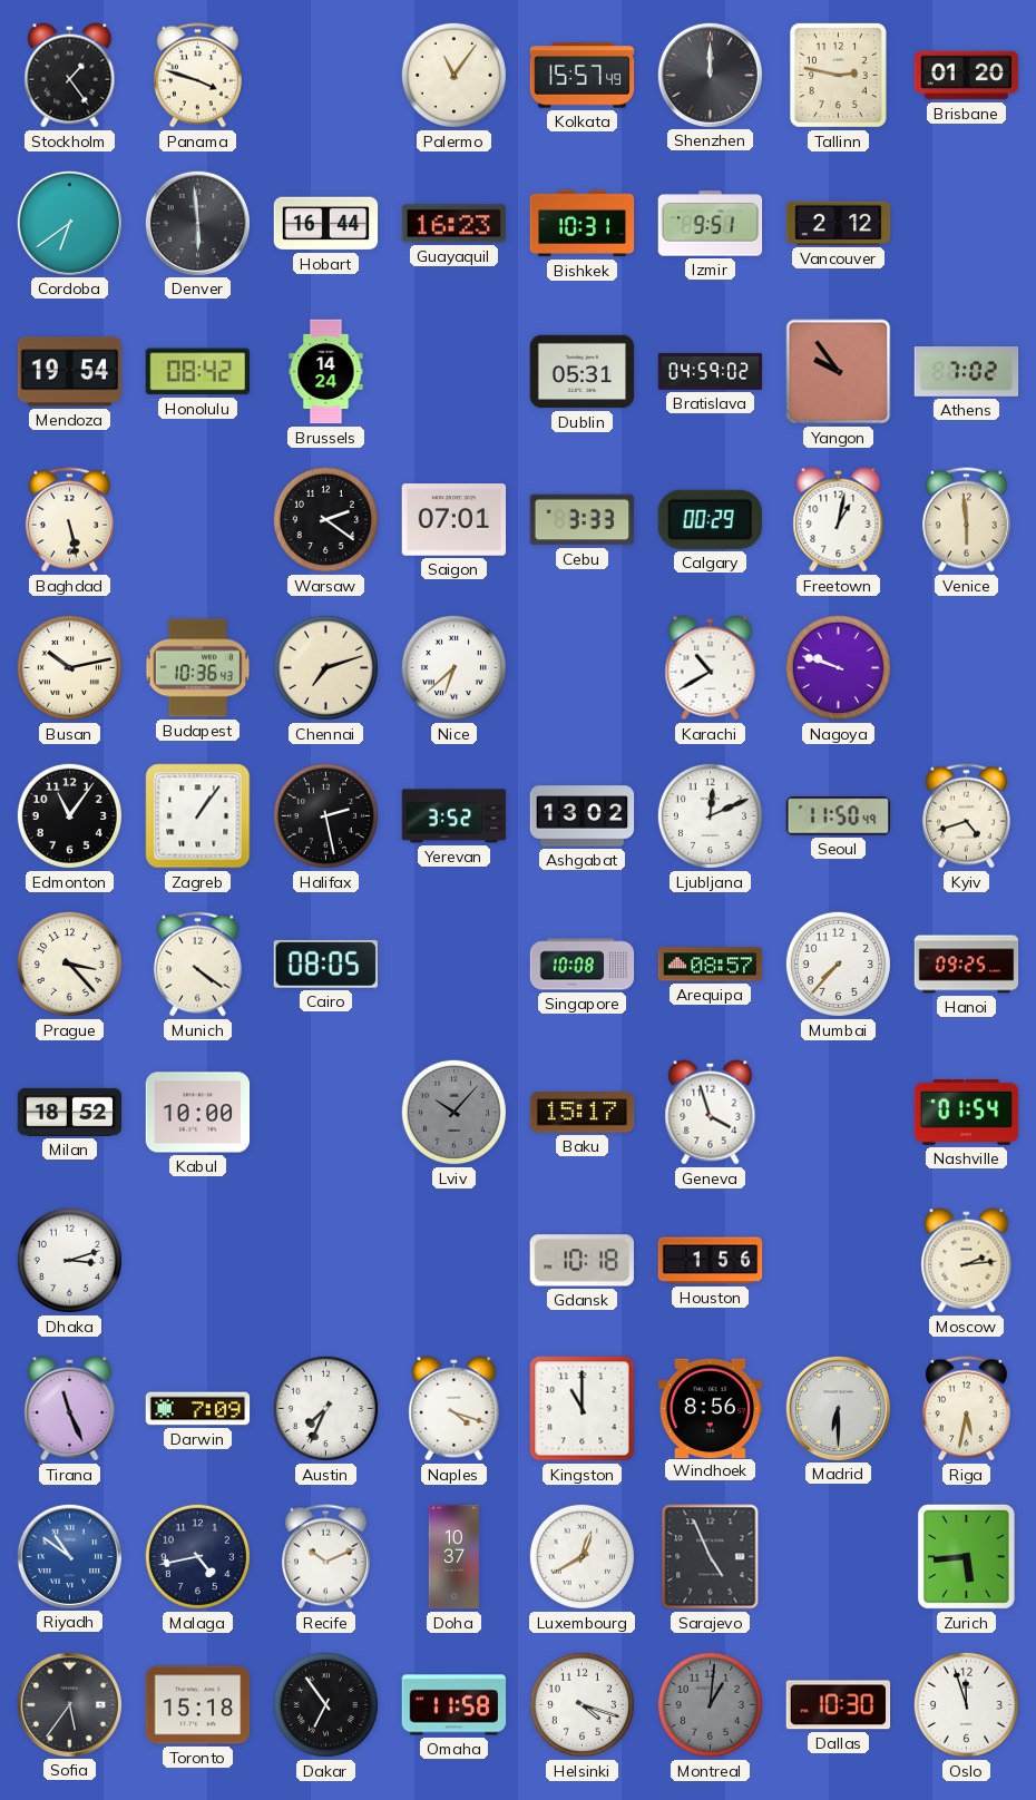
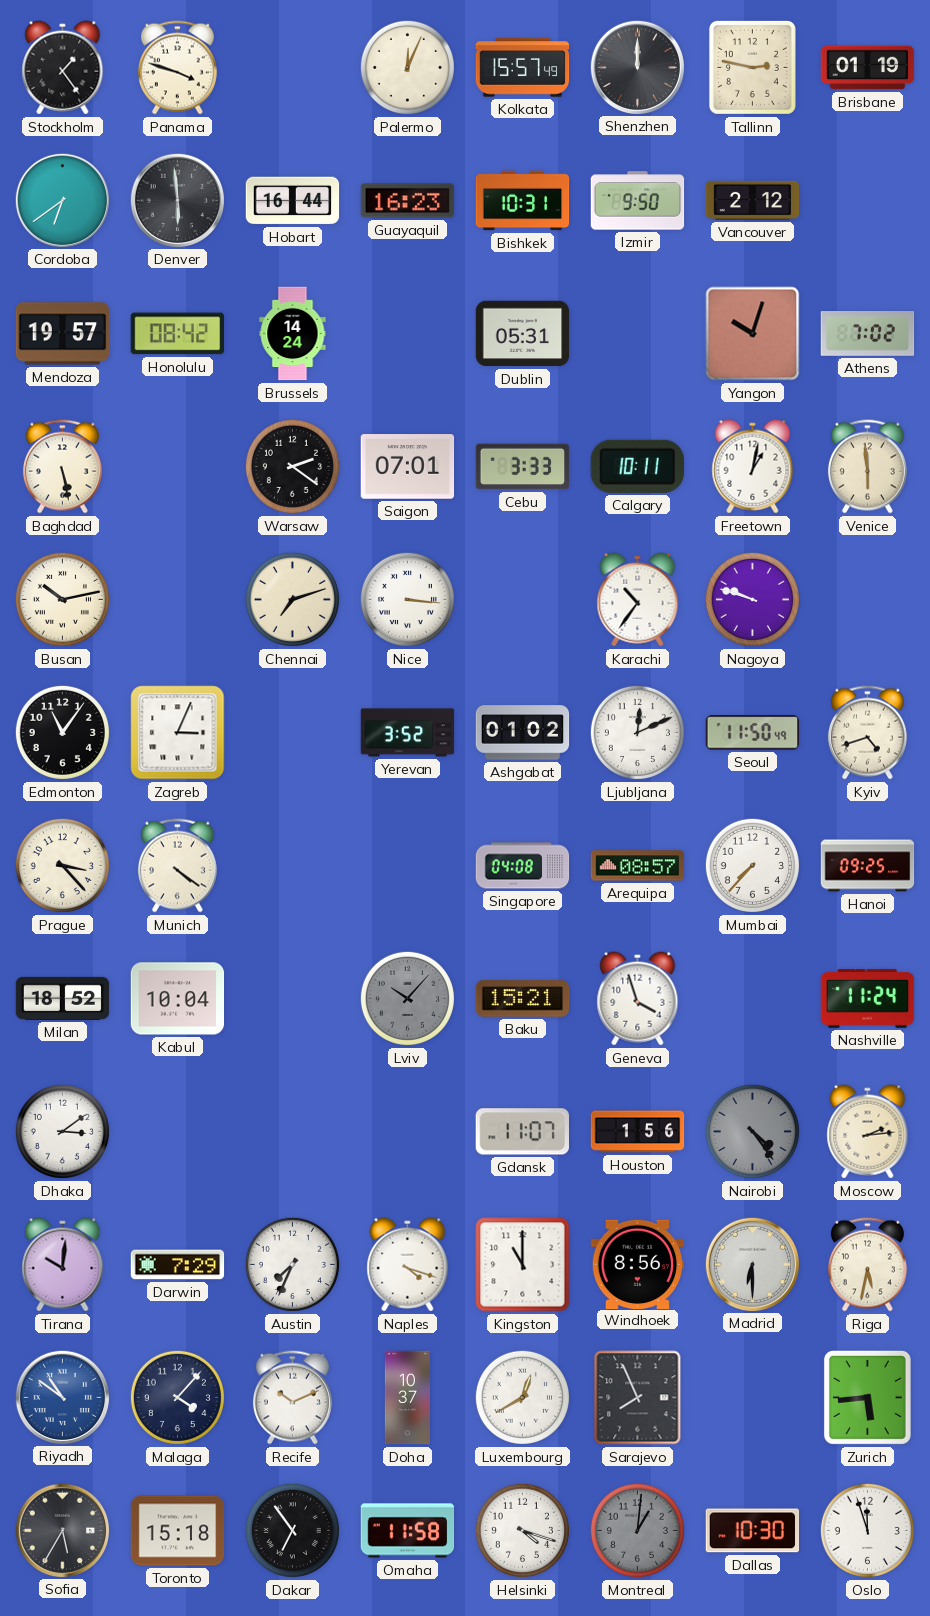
Palermo: 11:06 -> 12:04
Brisbane: 01:20 -> 01:19
Izmir: 9:51 -> 9:50
Mendoza: 19:54 -> 19:57
Bratislava: 04:59 -> none
Yangon: 9:54 -> 10:03
Calgary: 00:29 -> 10:11
Budapest: 10:36 -> none
Nice: 6:38 -> 3:16
Karachi: 10:40 -> 10:36
Zagreb: 1:06 -> 3:04
Halifax: 2:28 -> none
Ashgabat: 13:02 -> 01:02
Cairo: 08:05 -> none
Singapore: 10:08 -> 04:08
Kabul: 10:00 -> 10:04
Baku: 15:17 -> 15:21
Nashville: 01:54 -> 11:24
Dhaka: 3:12 -> 3:09
Gdansk: 10:18 -> 11:07
Nairobi: none -> 4:24
Tirana: 11:26 -> 10:01
Darwin: 7:09 -> 7:29
Malaga: 4:43 -> 4:07
Sarajevo: 4:56 -> 7:56
Sofia: 5:36 -> 5:35
